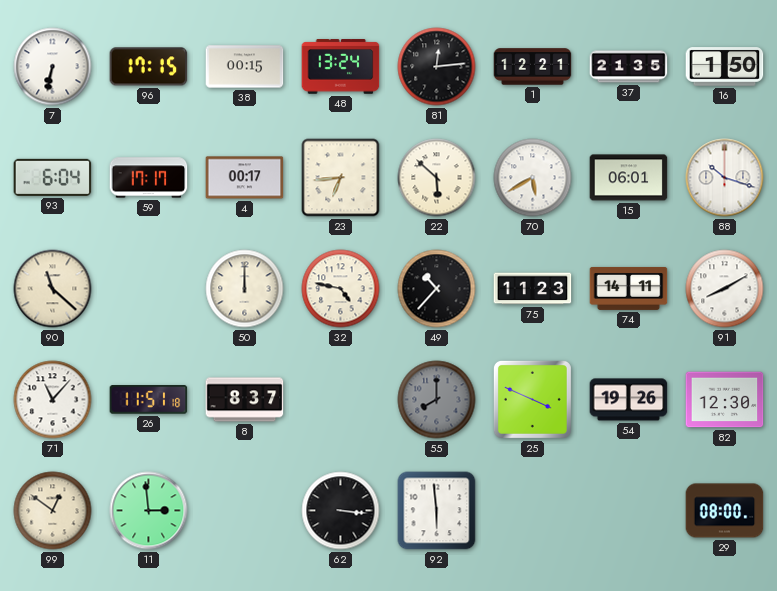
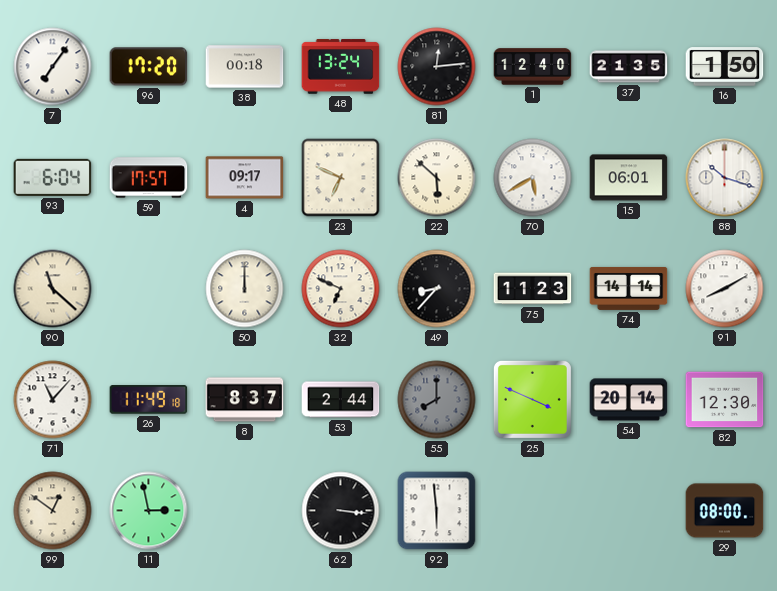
7: 6:32 -> 7:06
96: 17:15 -> 17:20
38: 00:15 -> 00:18
1: 12:21 -> 12:40
59: 17:17 -> 17:57
4: 00:17 -> 09:17
23: 6:44 -> 6:49
32: 4:47 -> 6:49
49: 10:37 -> 8:37
74: 14:11 -> 14:14
26: 11:51 -> 11:49
53: none -> 2:44
54: 19:26 -> 20:14
11: 2:59 -> 2:58
